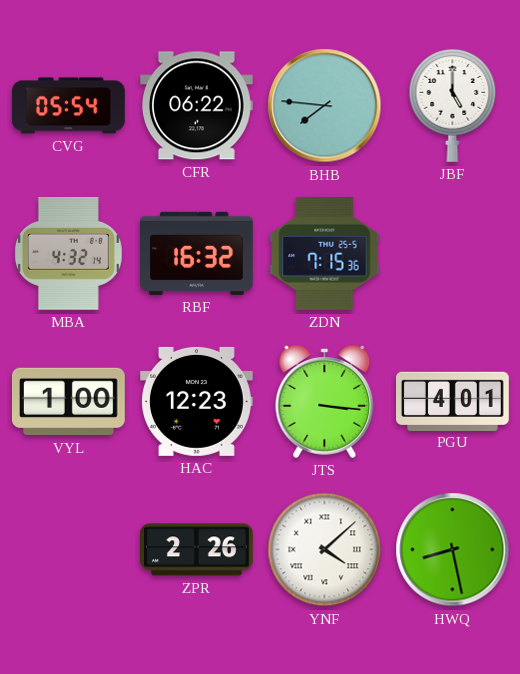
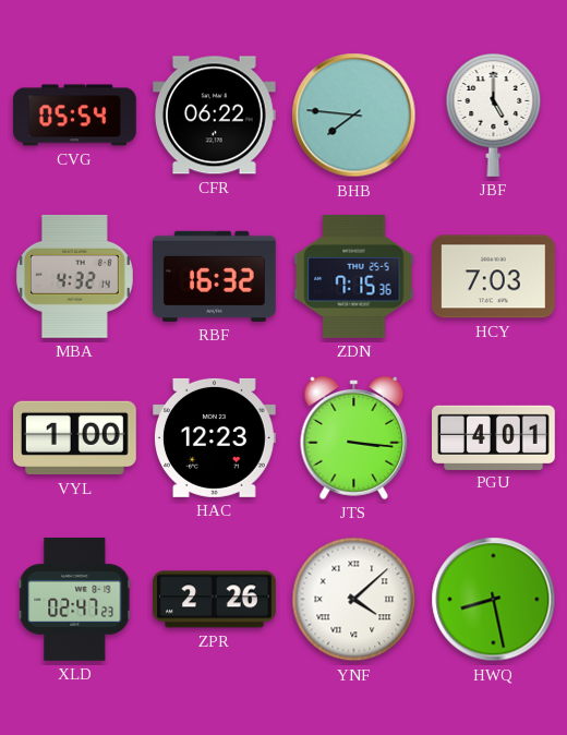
HCY: none -> 7:03
XLD: none -> 02:47
